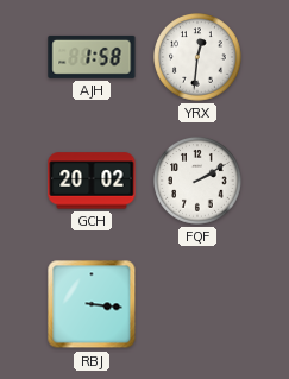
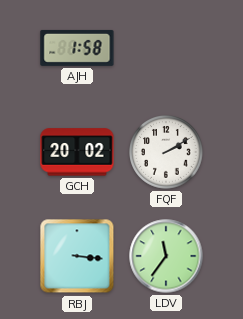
YRX: 12:31 -> none
LDV: none -> 11:36
